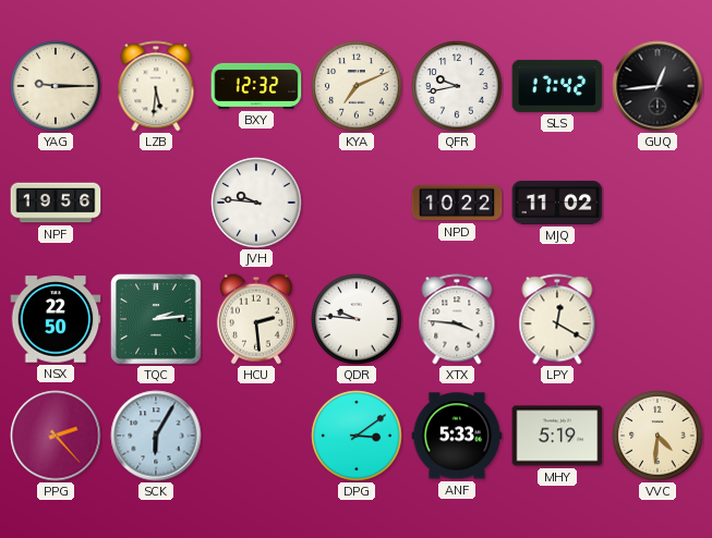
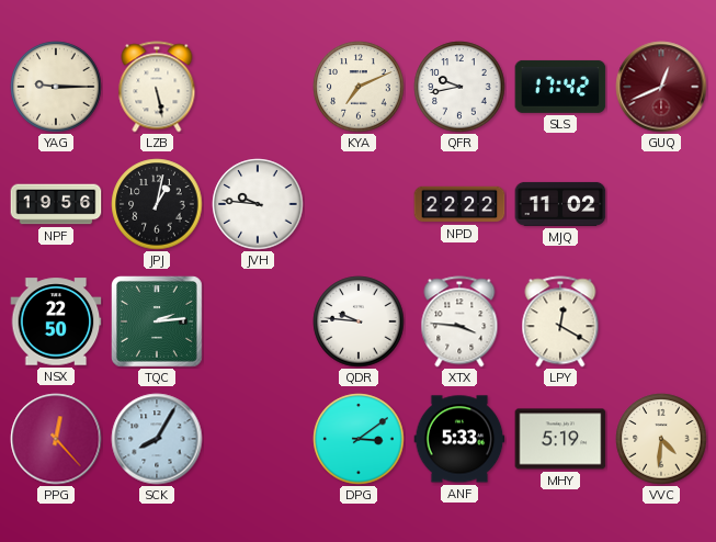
LZB: 5:31 -> 5:28
BXY: 12:32 -> none
GUQ: 12:44 -> 12:41
GUQ dial: black -> burgundy
JPJ: none -> 1:02
NPD: 10:22 -> 22:22
HCU: 2:29 -> none
PPG: 2:23 -> 12:23
SCK: 6:05 -> 8:05
